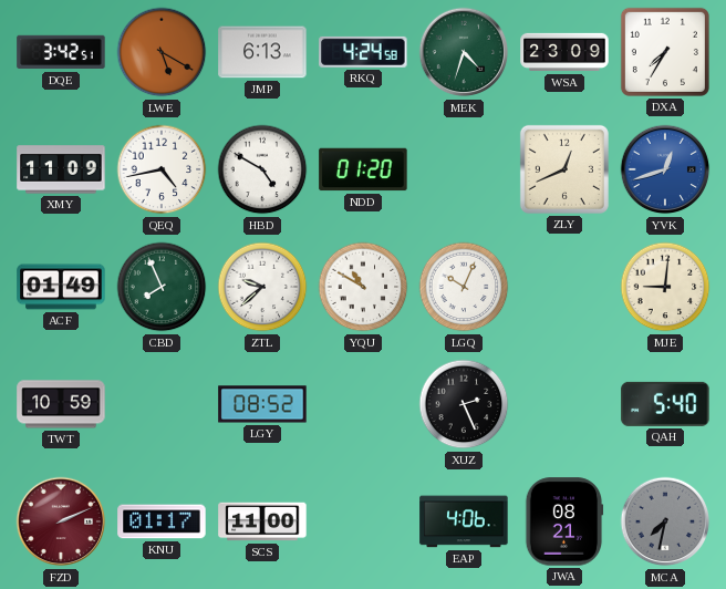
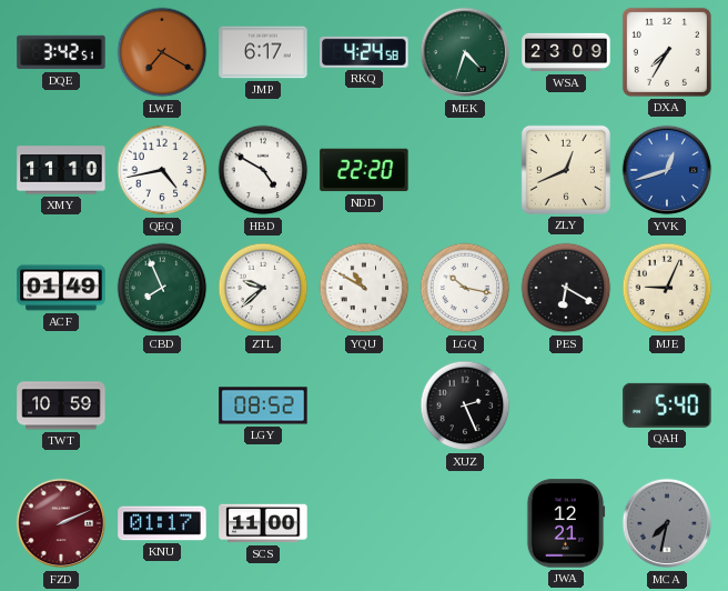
LWE: 5:20 -> 7:20
JMP: 6:13 -> 6:17
XMY: 11:09 -> 11:10
NDD: 01:20 -> 22:20
LGQ: 10:04 -> 10:17
PES: none -> 6:20
MJE: 9:01 -> 9:04
EAP: 4:06 -> none
JWA: 08:21 -> 12:21
